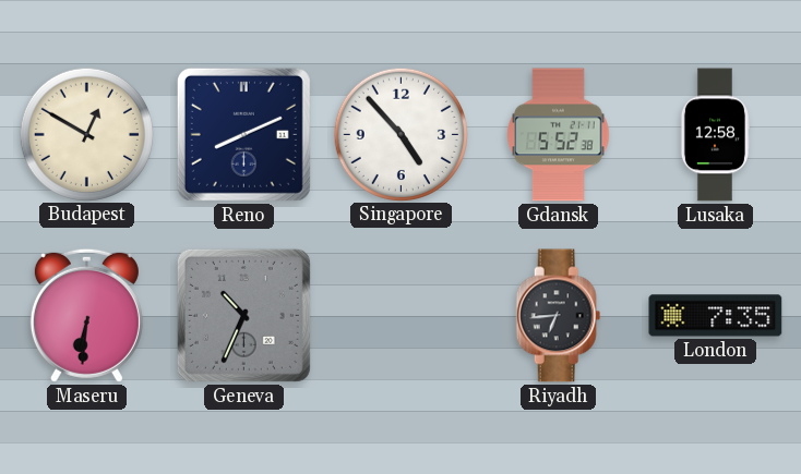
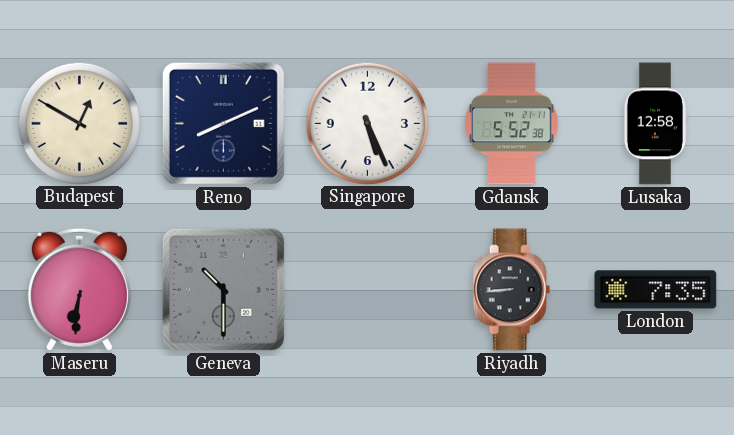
Singapore: 4:53 -> 5:26
Geneva: 10:34 -> 10:30
Riyadh: 6:44 -> 8:44
